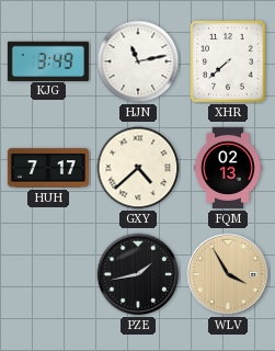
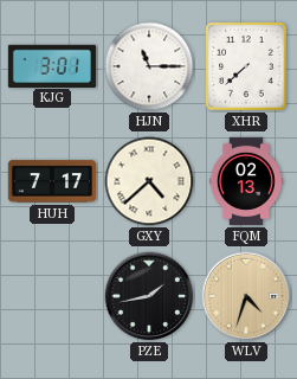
KJG: 3:49 -> 3:01
HJN: 11:13 -> 11:15
WLV: 3:55 -> 4:33
